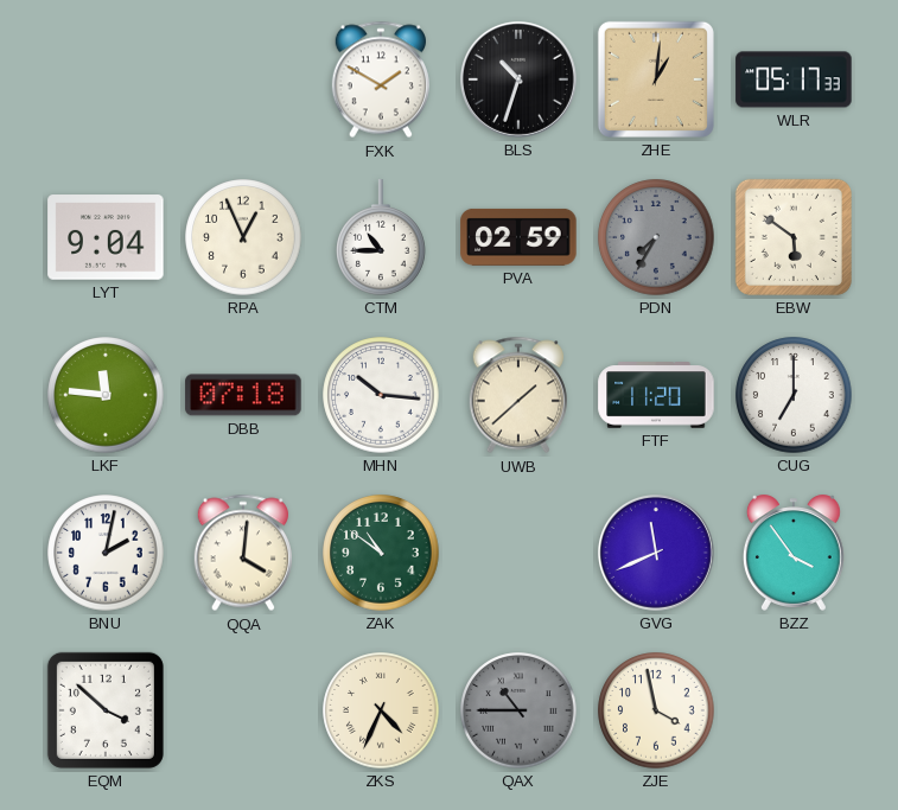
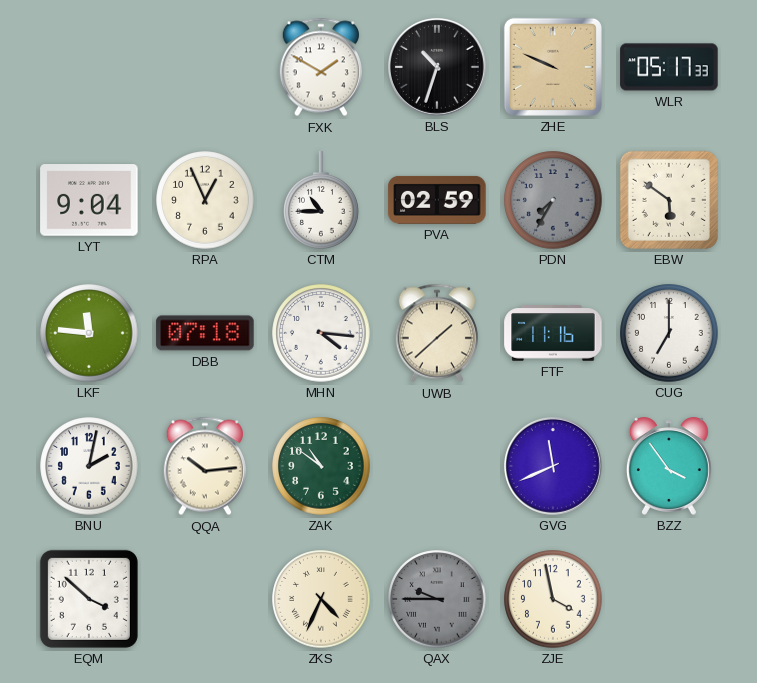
ZHE: 1:01 -> 9:49
MHN: 10:16 -> 4:16
FTF: 11:20 -> 11:16
QQA: 4:01 -> 10:14
QAX: 10:45 -> 9:45
